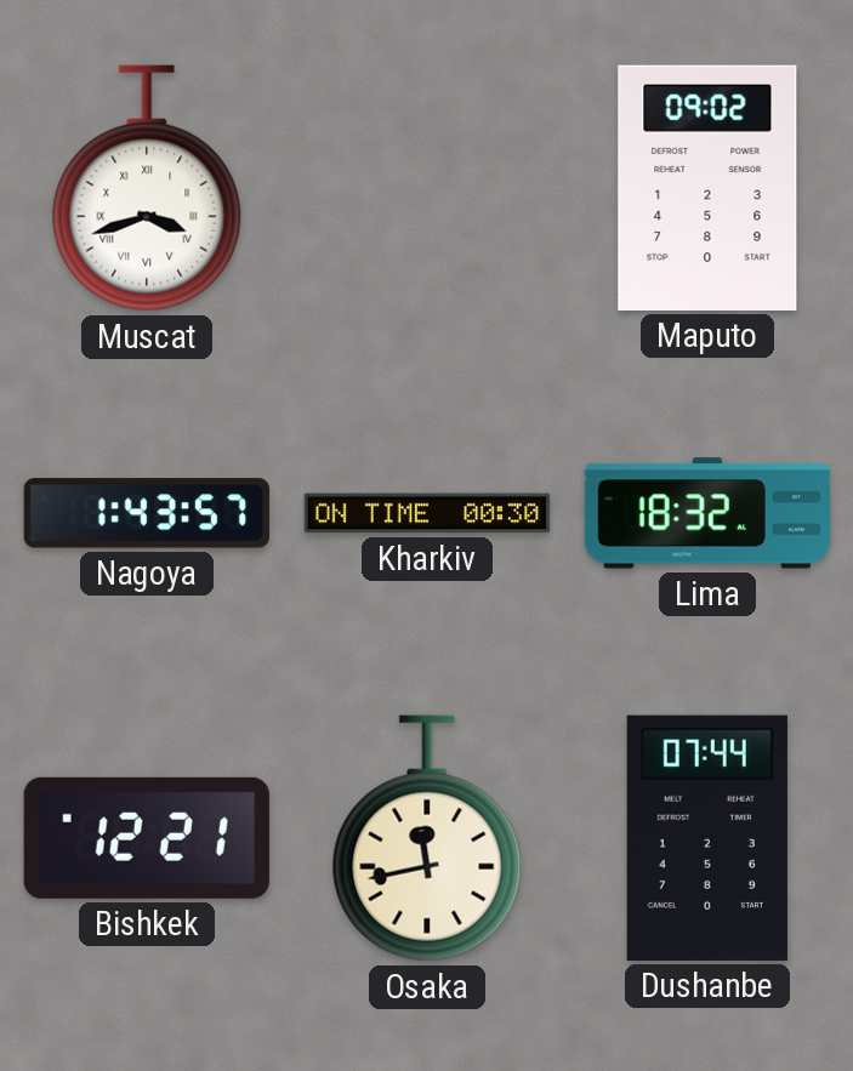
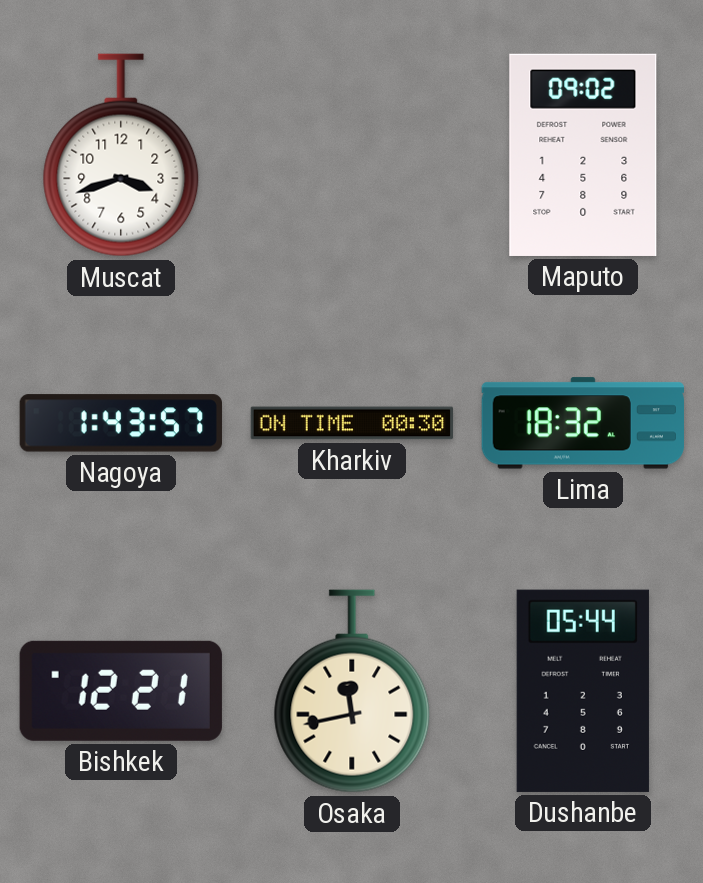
Muscat numerals: Roman -> Arabic
Dushanbe: 07:44 -> 05:44
